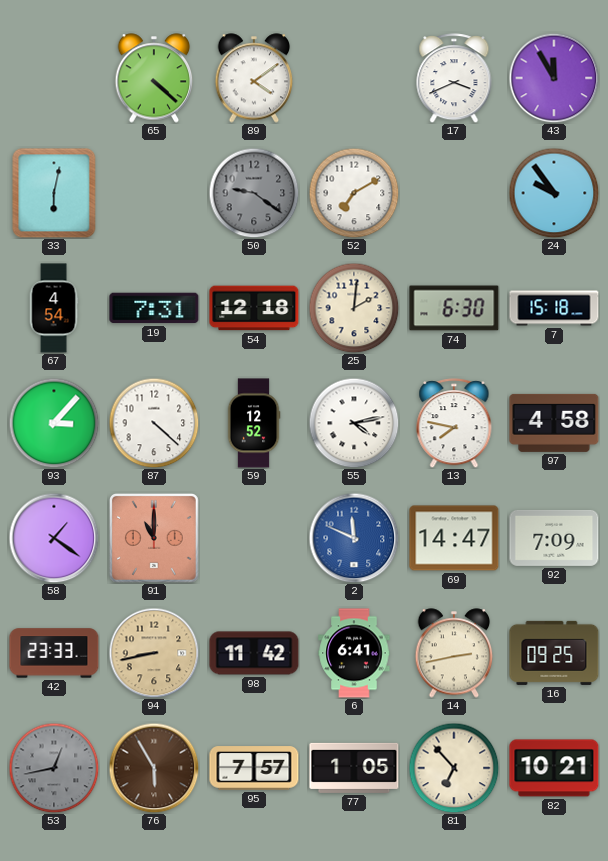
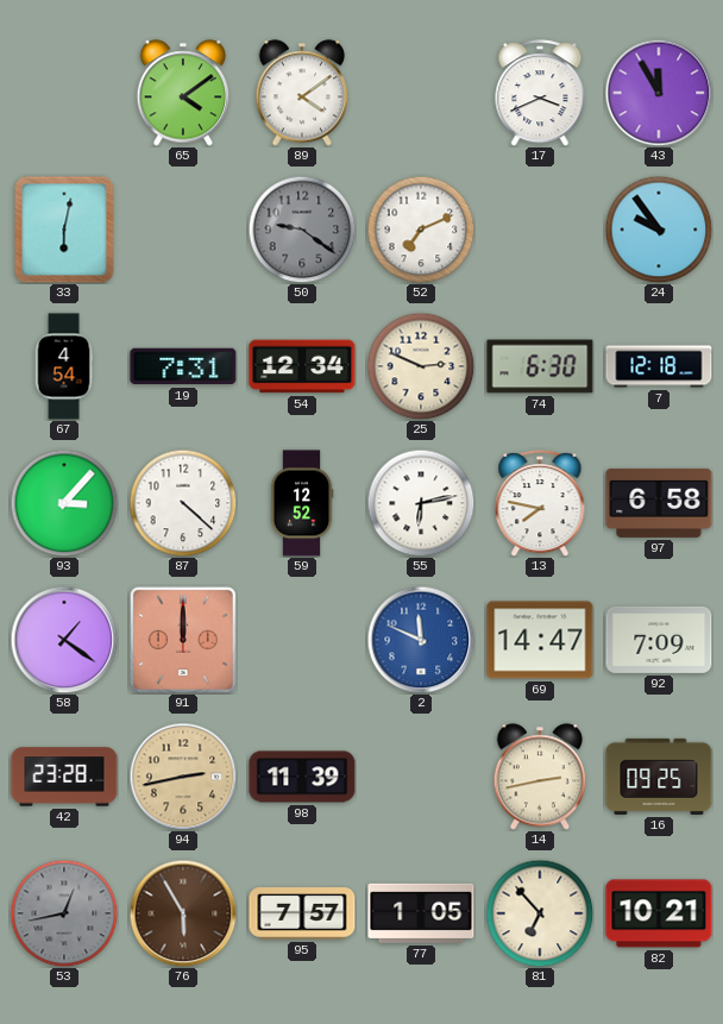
65: 4:22 -> 4:09
52: 7:10 -> 7:11
54: 12:18 -> 12:34
25: 2:01 -> 2:49
7: 15:18 -> 12:18
55: 4:13 -> 6:13
97: 4:58 -> 6:58
91: 11:00 -> 12:00
42: 23:33 -> 23:28
94: 8:43 -> 2:43
98: 11:42 -> 11:39
6: 6:41 -> none
